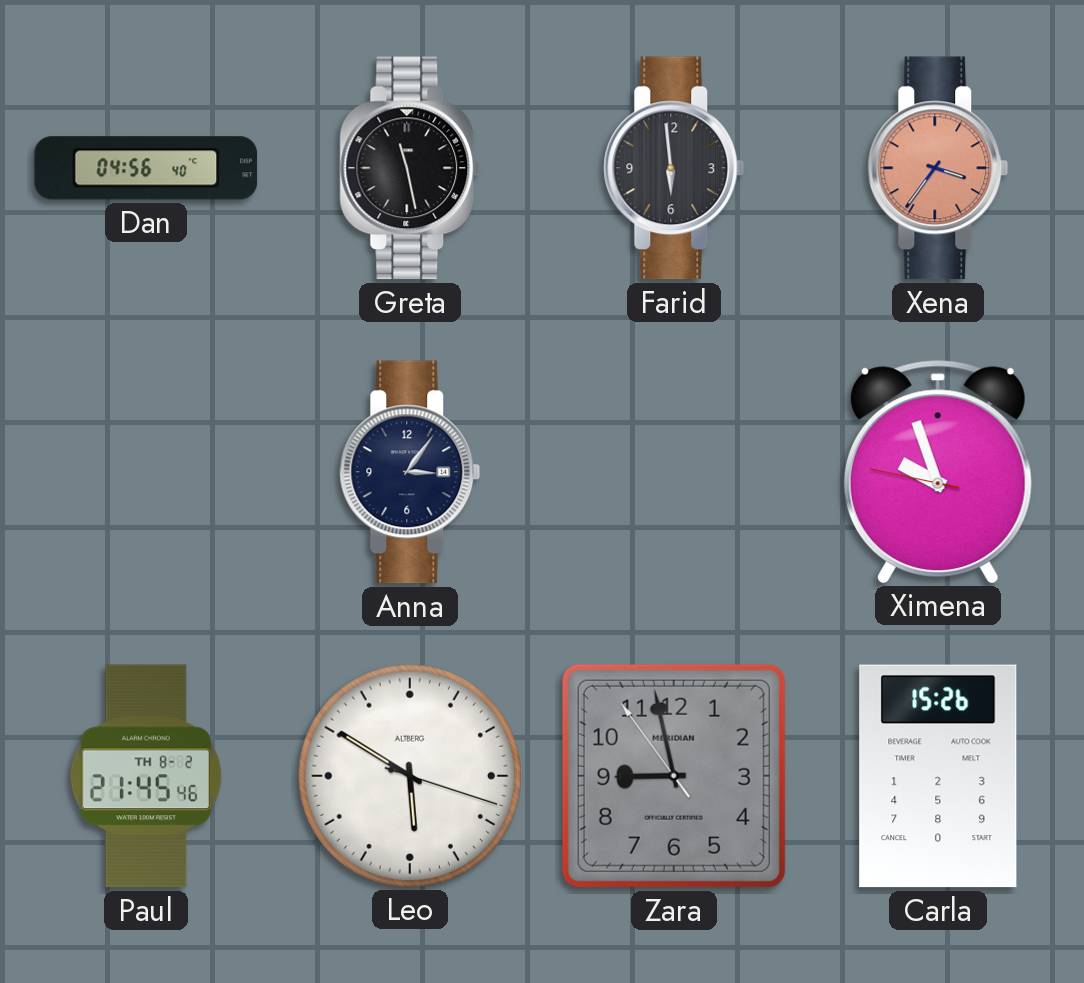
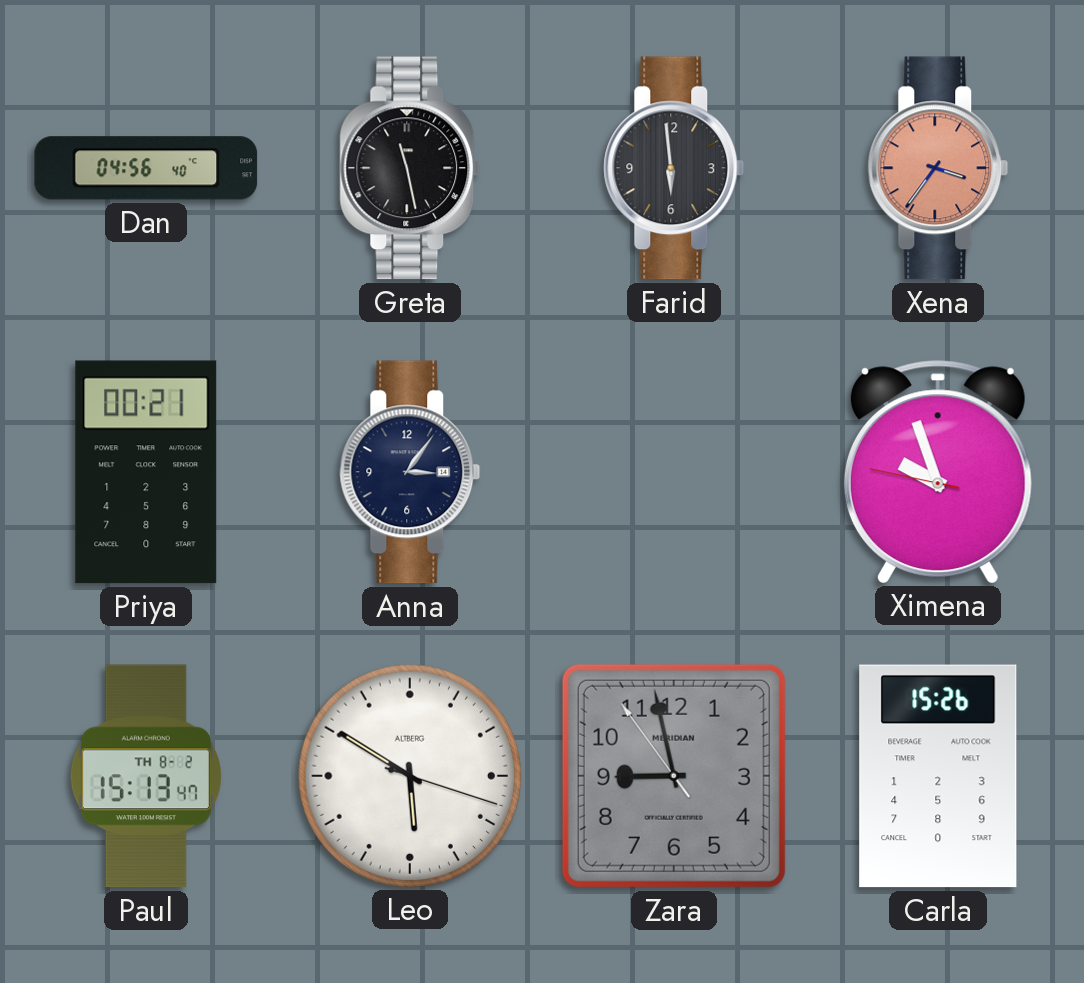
Priya: none -> 00:21
Paul: 21:45 -> 15:13
